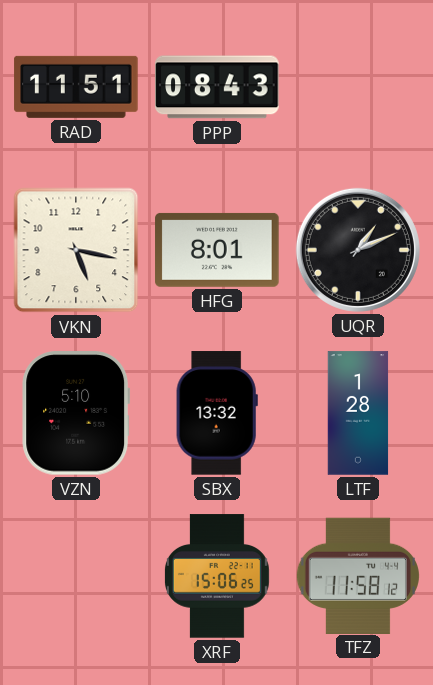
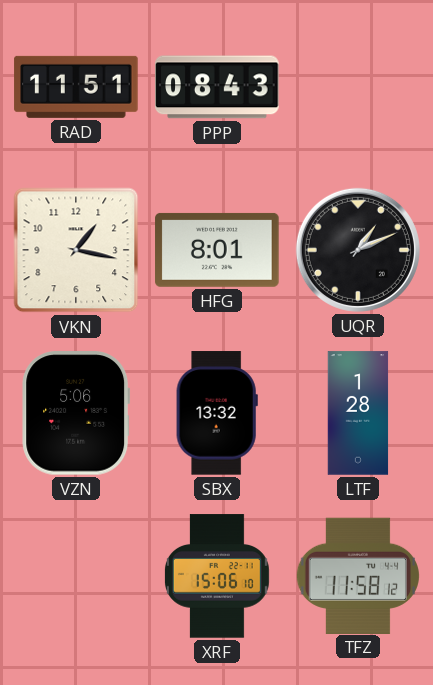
VKN: 5:17 -> 1:17
VZN: 5:10 -> 5:06
XRF: 15:06:25 -> 15:06:10
